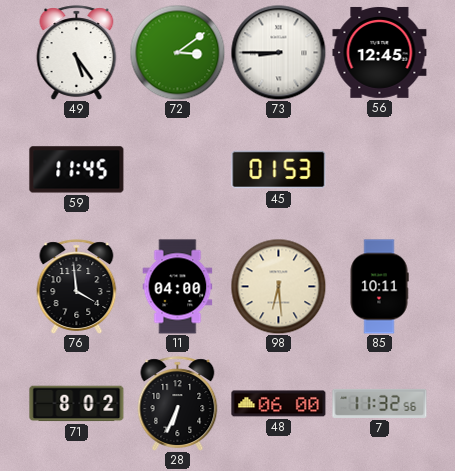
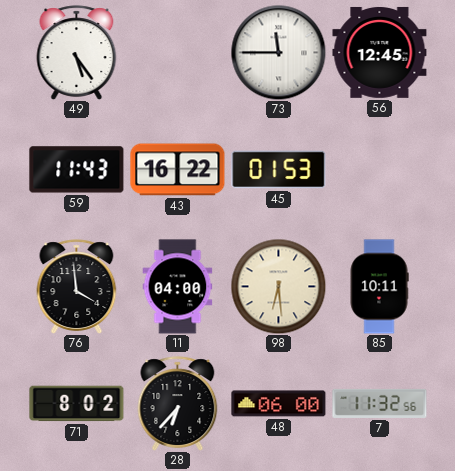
72: 3:09 -> none
73: 8:45 -> 11:45
59: 11:45 -> 11:43
43: none -> 16:22
28: 6:34 -> 6:37
